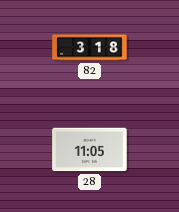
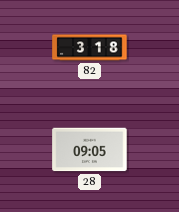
28: 11:05 -> 09:05
